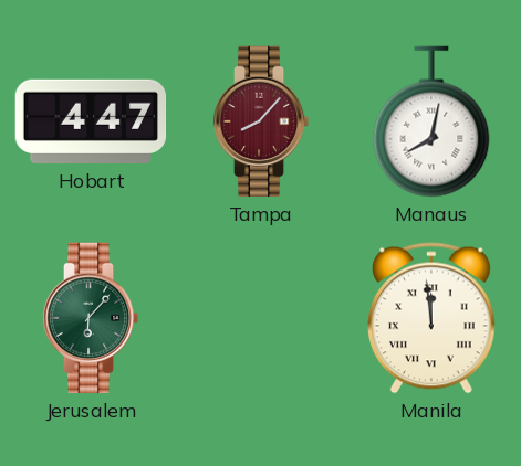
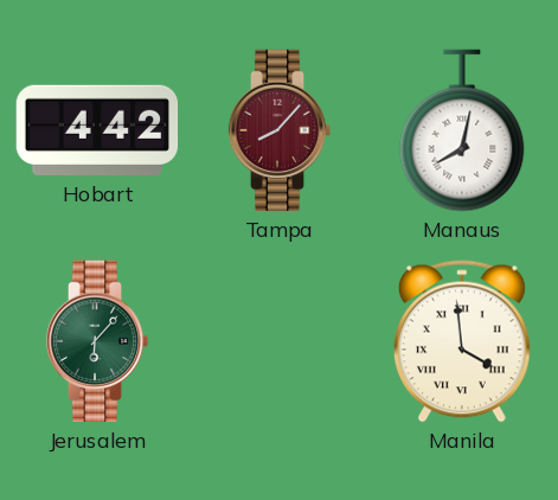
Hobart: 4:47 -> 4:42
Manila: 11:59 -> 3:59
